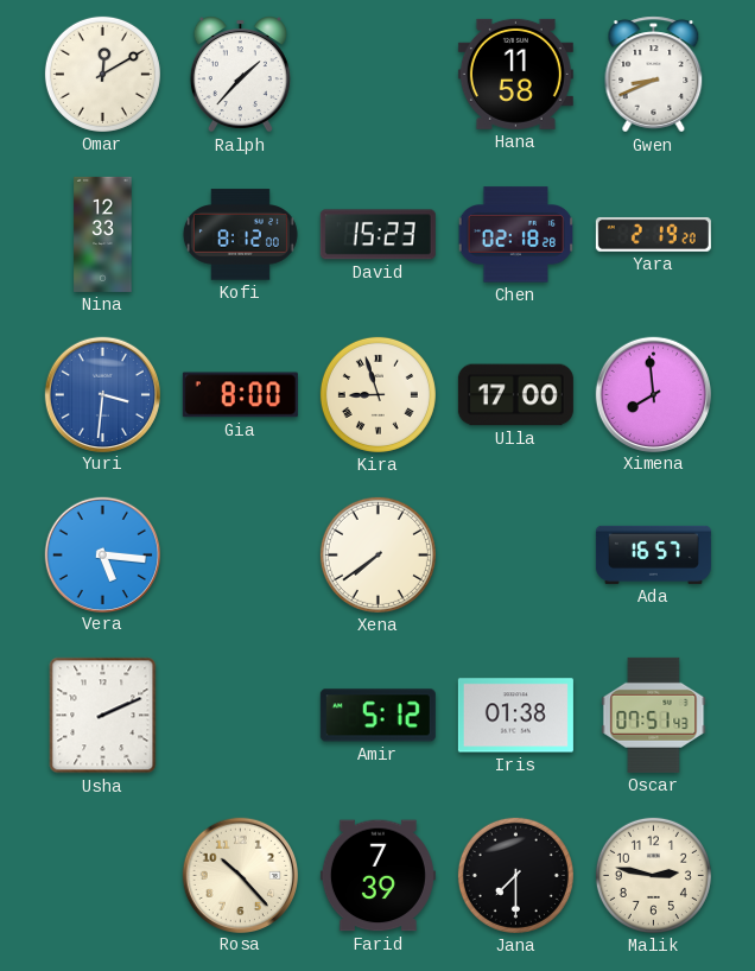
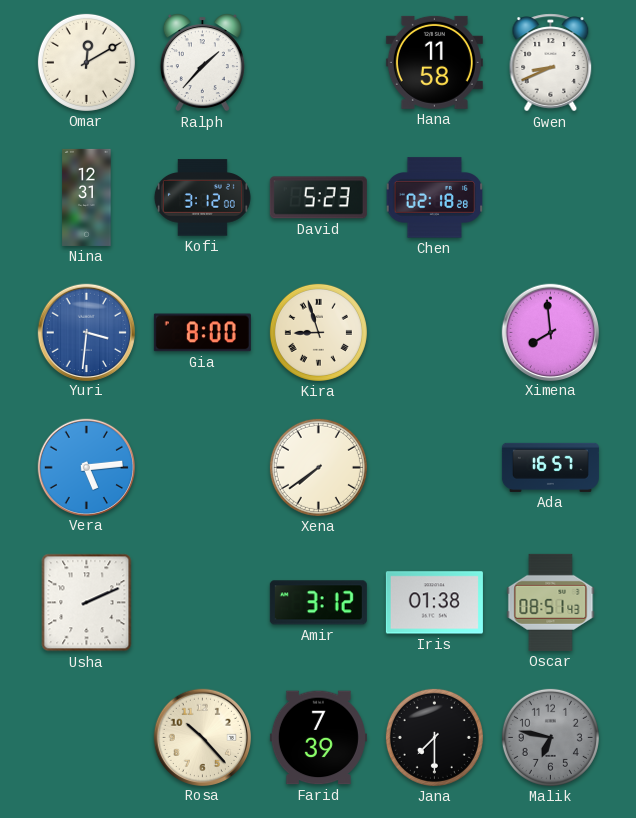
Nina: 12:33 -> 12:31
Kofi: 8:12 -> 3:12
David: 15:23 -> 5:23
Yara: 2:19 -> none
Ulla: 17:00 -> none
Vera: 5:16 -> 5:14
Amir: 5:12 -> 3:12
Oscar: 07:51 -> 08:51
Malik: 2:47 -> 6:47
Malik dial: cream -> grey
